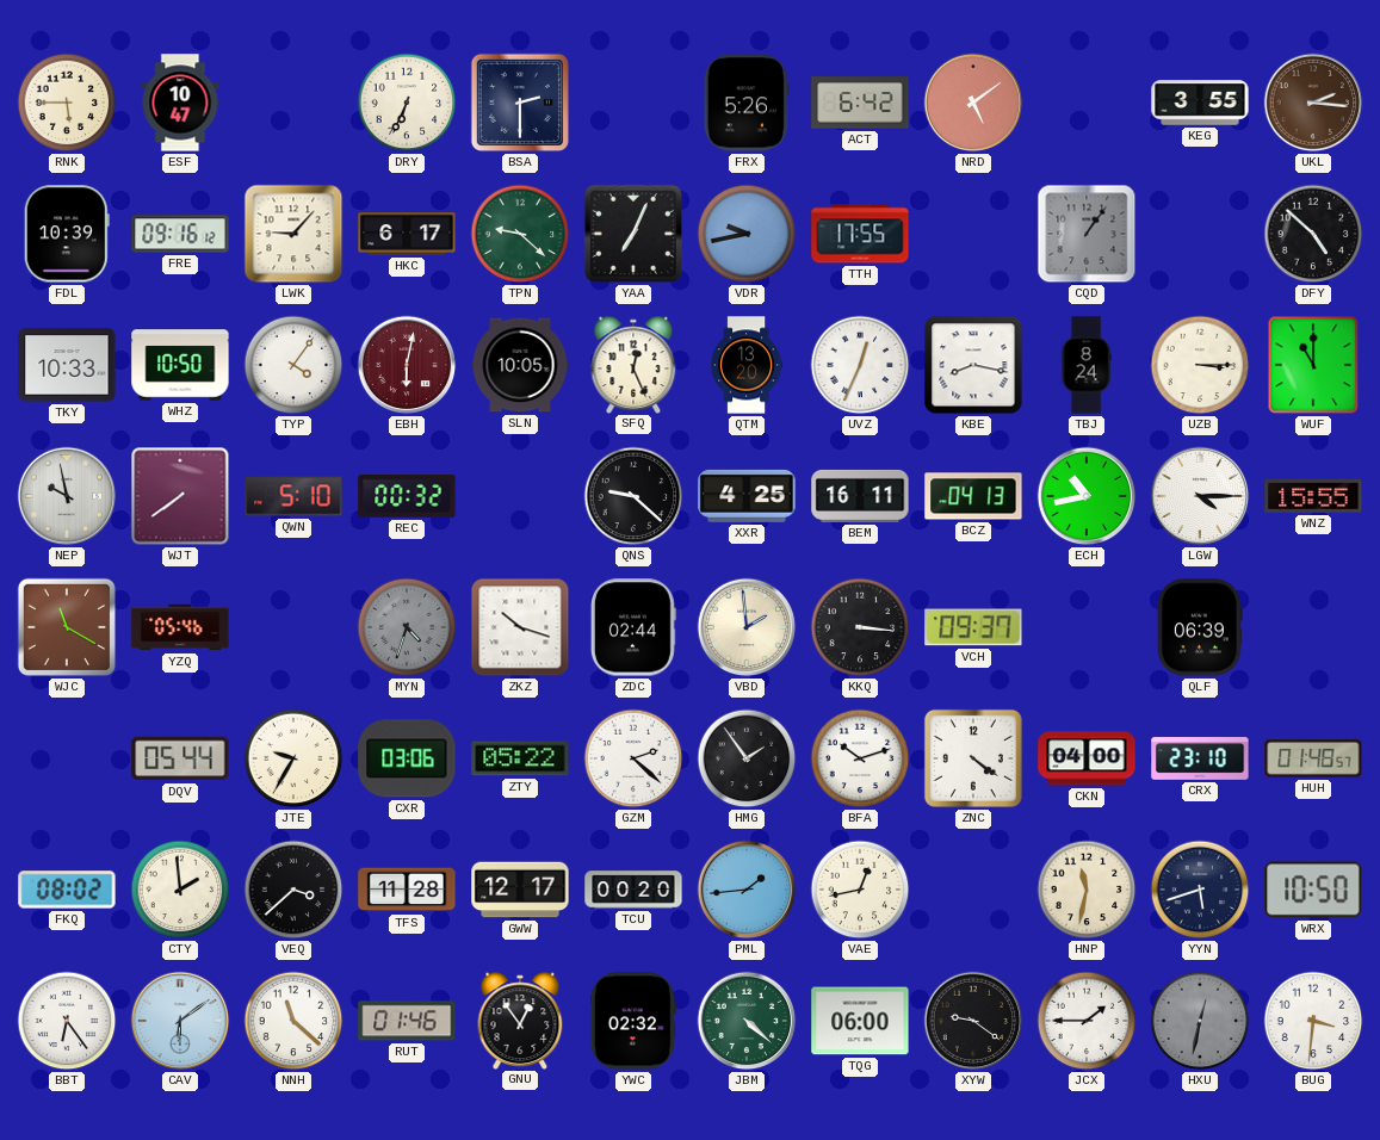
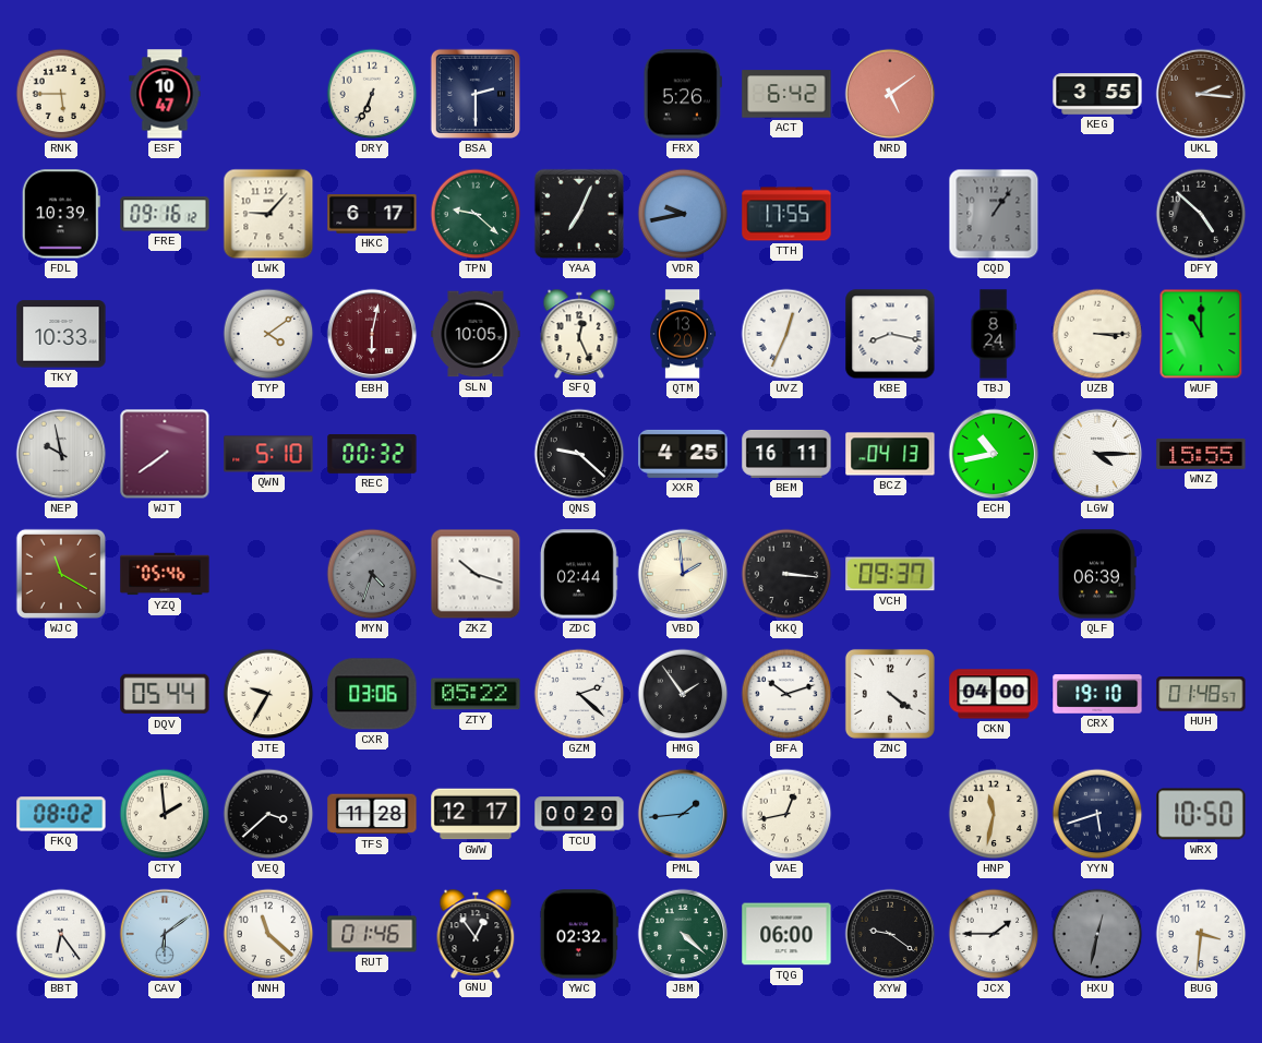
WHZ: 10:50 -> none
TYP: 4:06 -> 4:09
CRX: 23:10 -> 19:10
